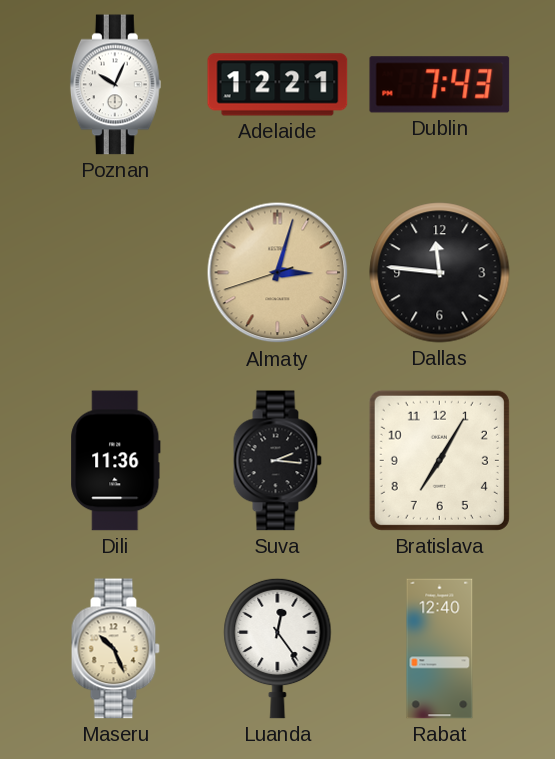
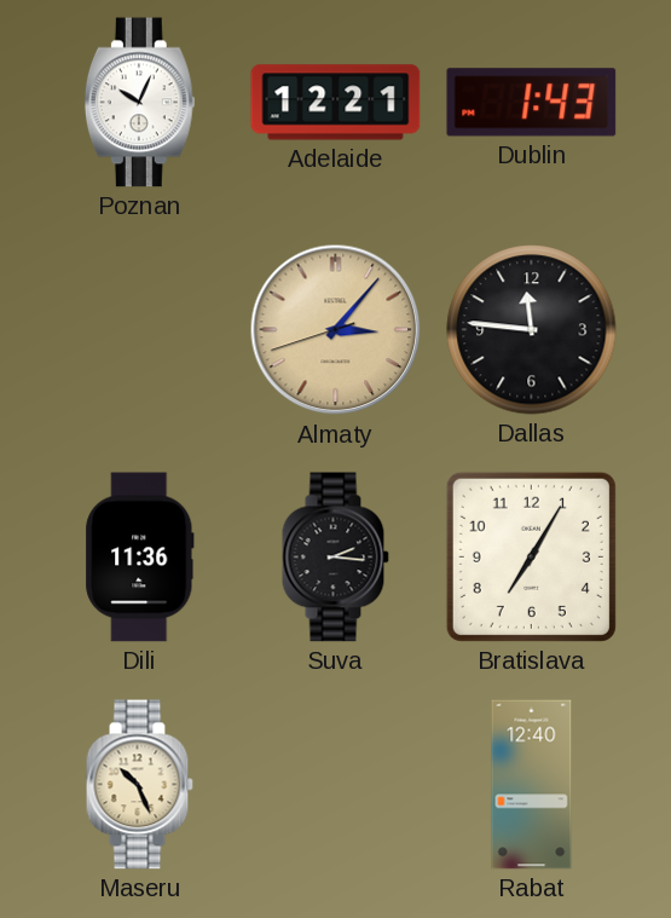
Dublin: 7:43 -> 1:43
Almaty: 3:02 -> 3:06
Luanda: 12:24 -> none
